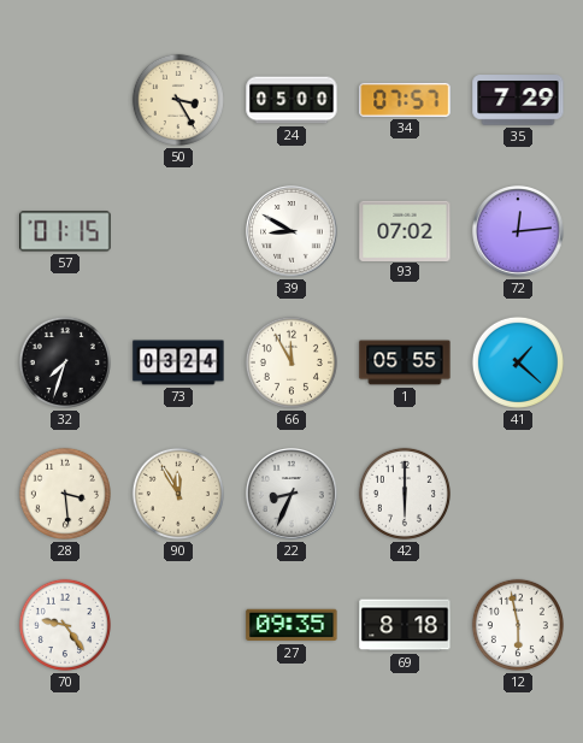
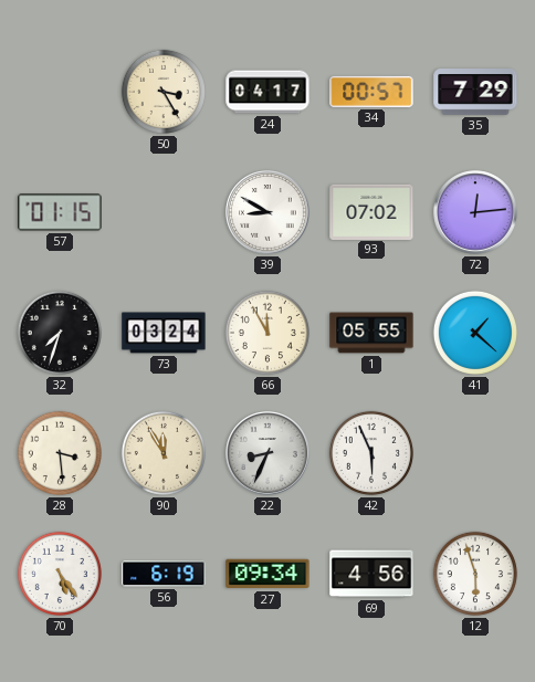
24: 05:00 -> 04:17
34: 07:57 -> 00:57
42: 6:00 -> 5:56
70: 9:24 -> 5:24
56: none -> 6:19
27: 09:35 -> 09:34
69: 8:18 -> 4:56
12: 5:58 -> 5:57
